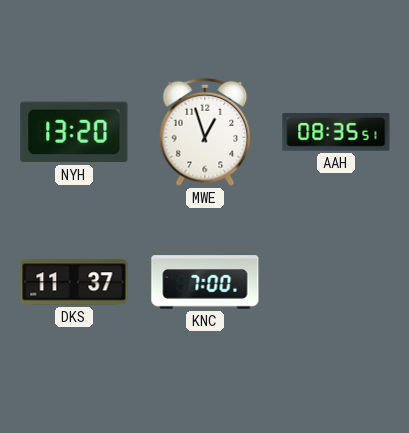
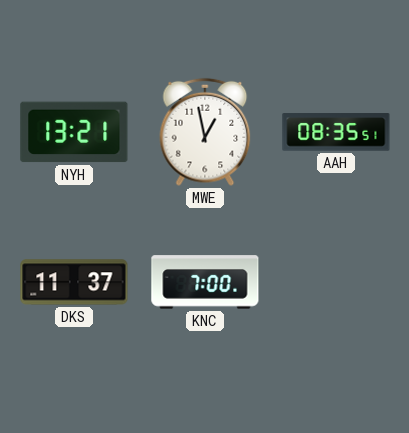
NYH: 13:20 -> 13:21
MWE: 12:57 -> 12:58
